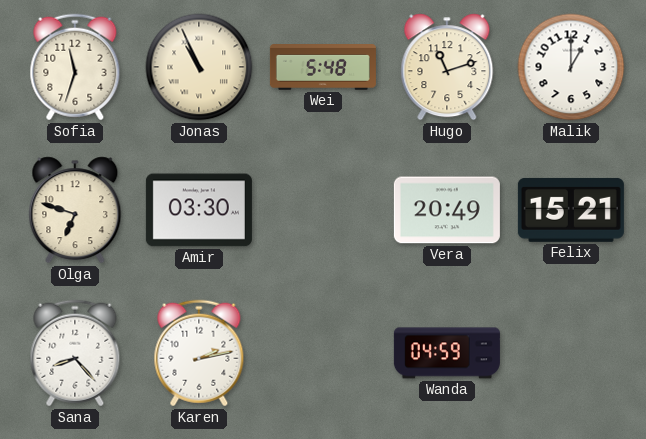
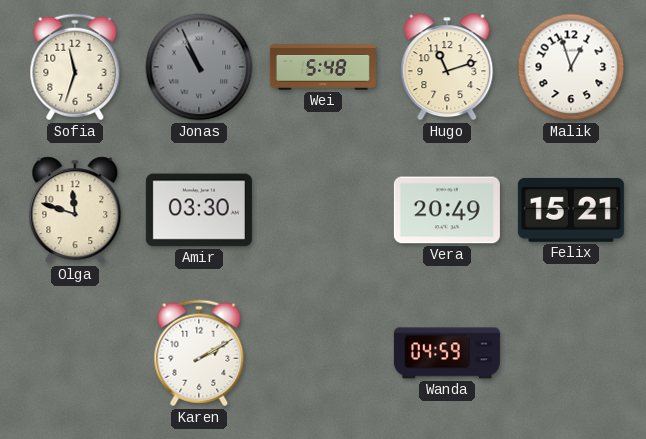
Jonas dial: cream -> grey
Malik: 1:00 -> 12:57
Olga: 6:48 -> 11:48
Sana: 8:23 -> none
Karen: 2:13 -> 2:10
